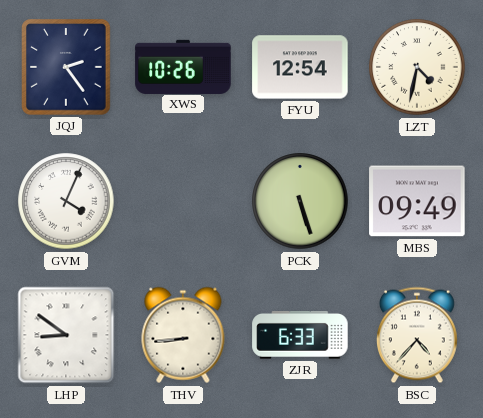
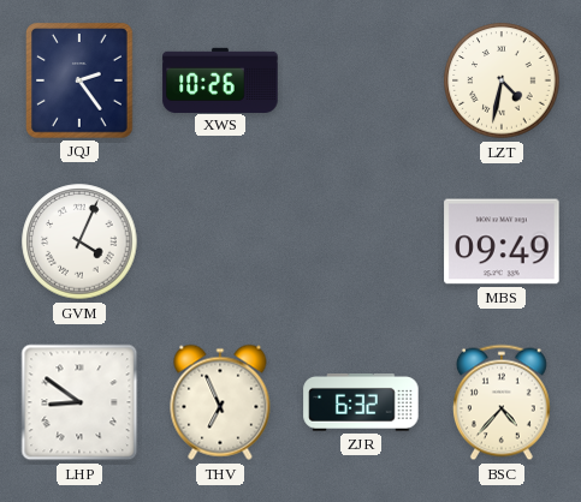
FYU: 12:54 -> none
PCK: 5:27 -> none
THV: 8:44 -> 6:56
ZJR: 6:33 -> 6:32
